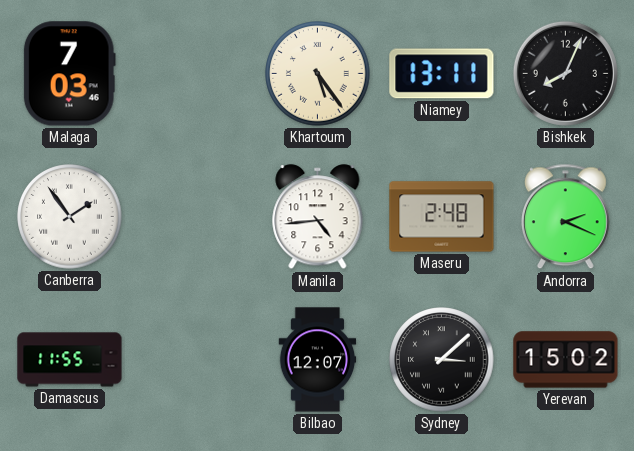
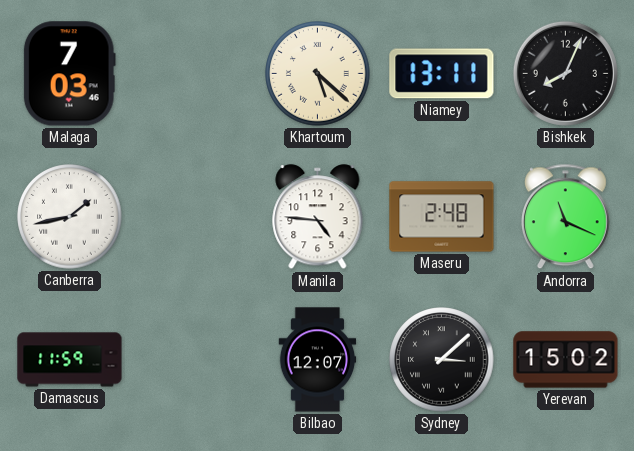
Khartoum: 5:24 -> 5:22
Canberra: 1:54 -> 1:43
Manila: 4:44 -> 4:46
Andorra: 2:19 -> 11:19
Damascus: 11:55 -> 11:59
